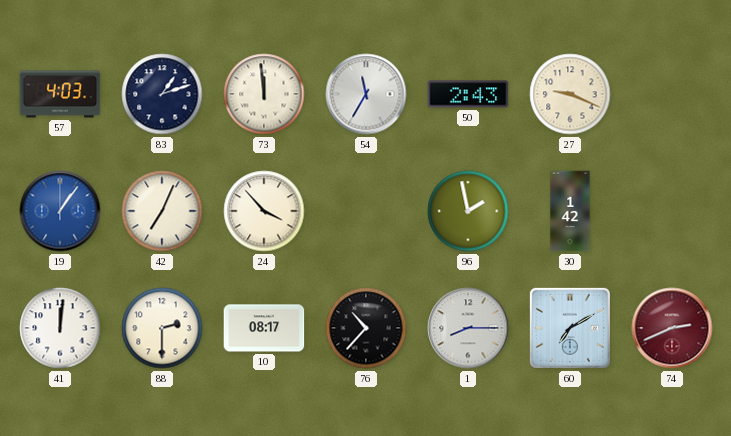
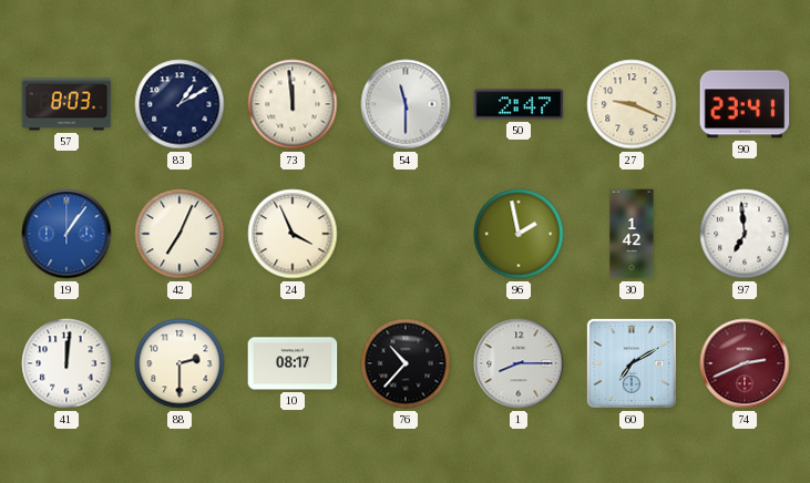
57: 4:03 -> 8:03
83: 1:12 -> 1:10
54: 11:35 -> 11:30
50: 2:43 -> 2:47
90: none -> 23:41
24: 3:53 -> 3:56
97: none -> 6:59
